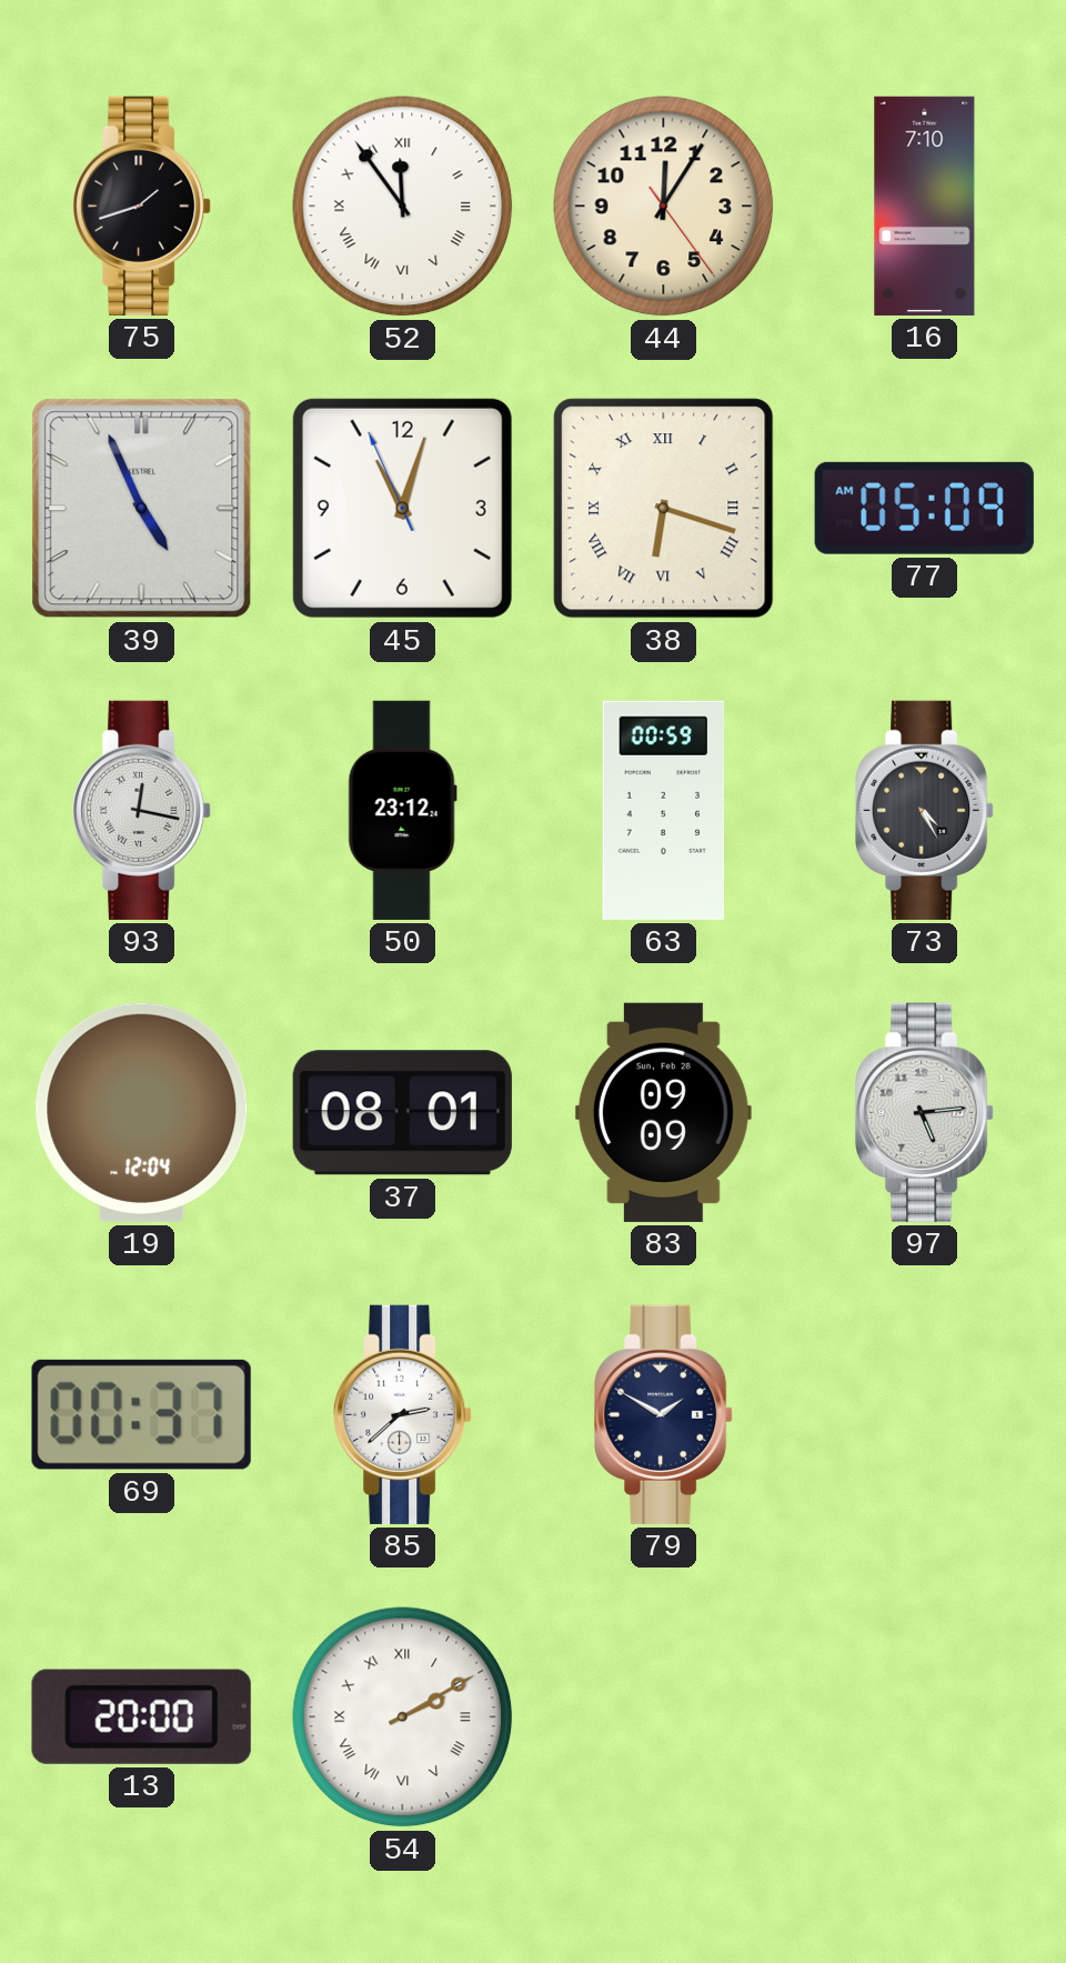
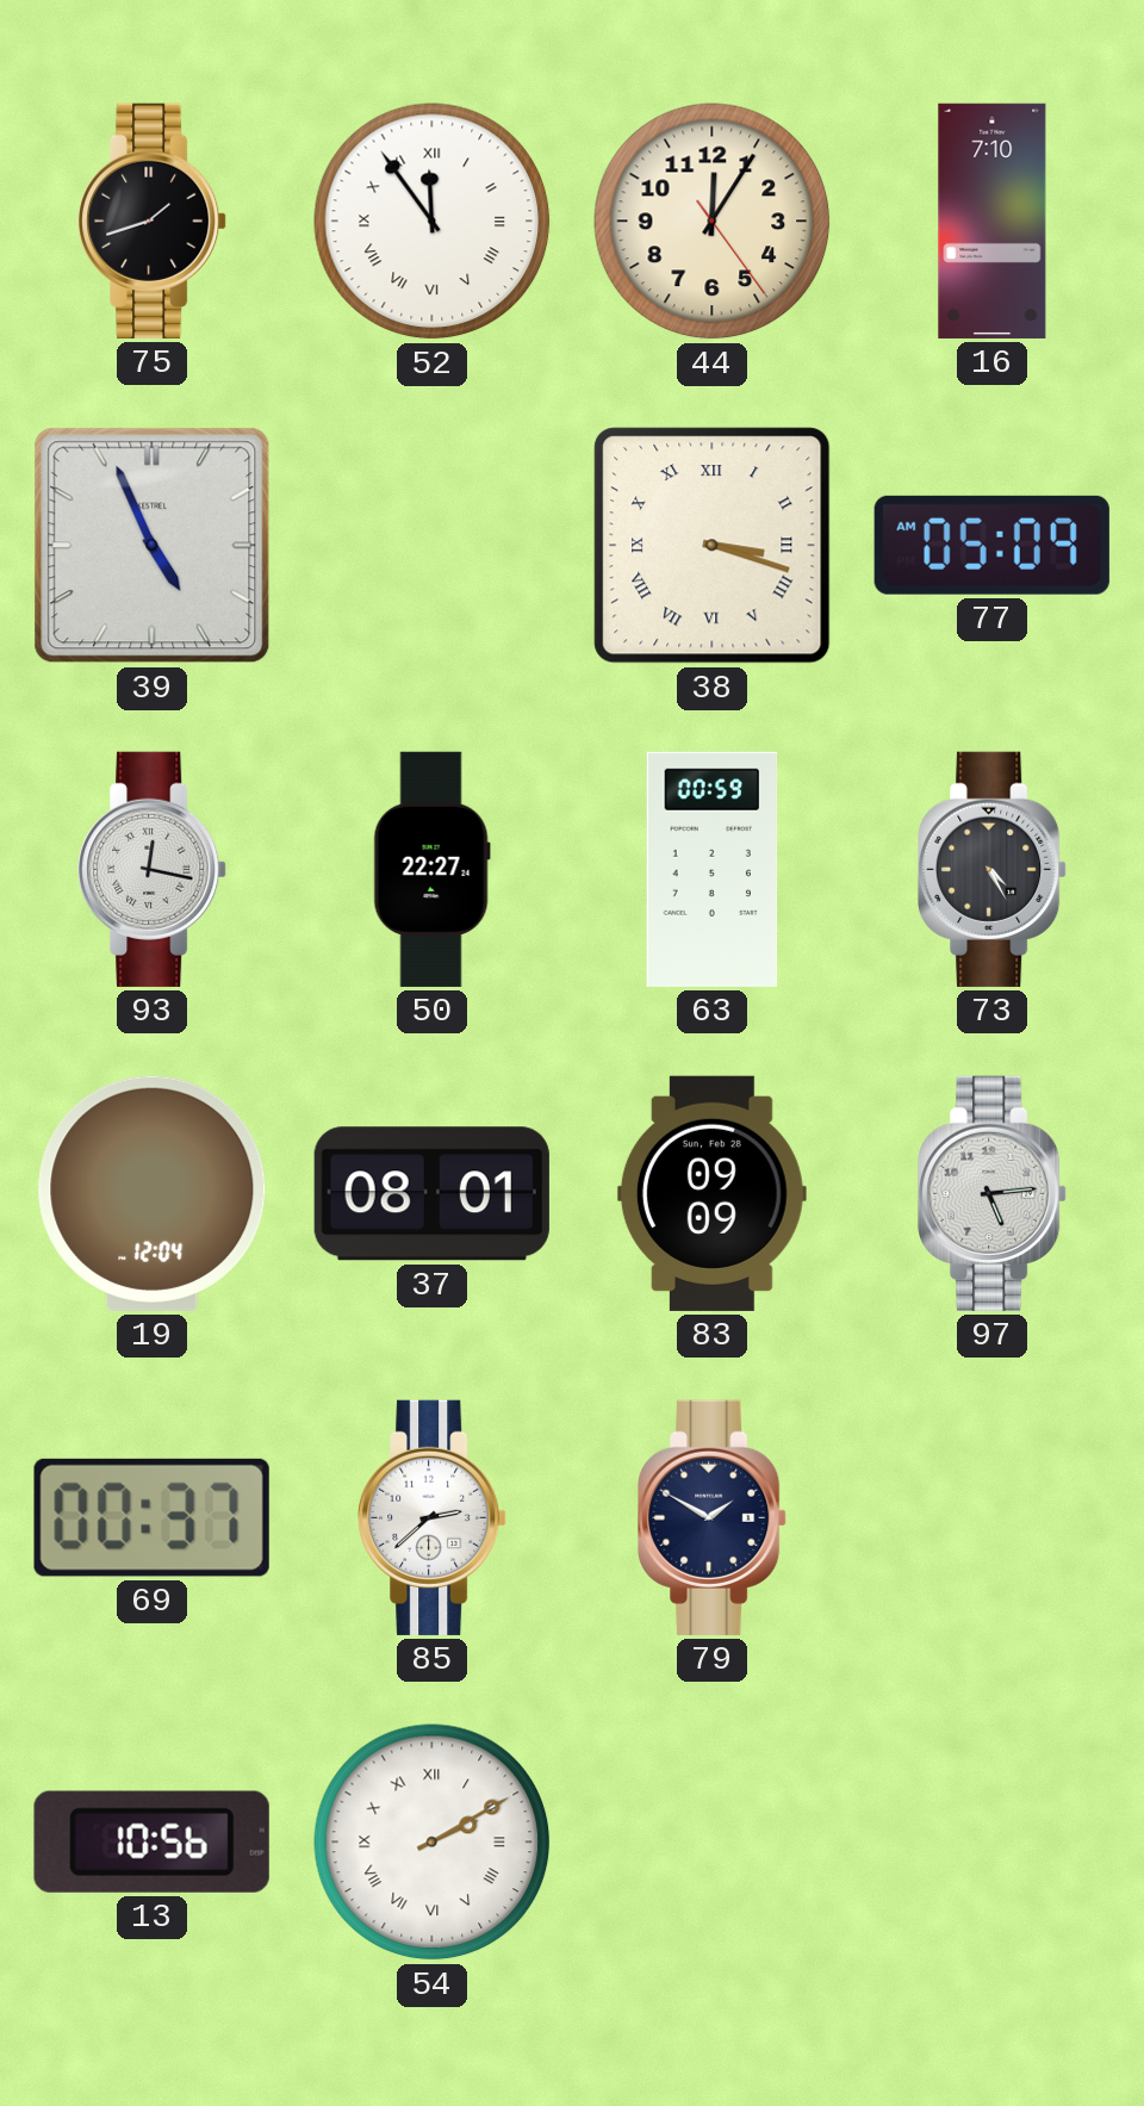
45: 11:02 -> none
38: 6:18 -> 3:18
50: 23:12 -> 22:27
13: 20:00 -> 10:56
